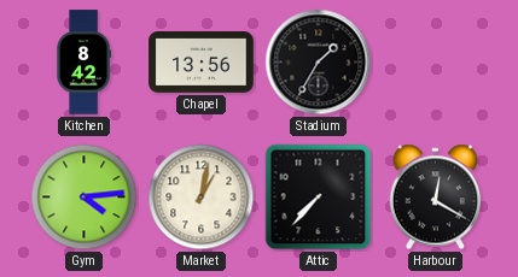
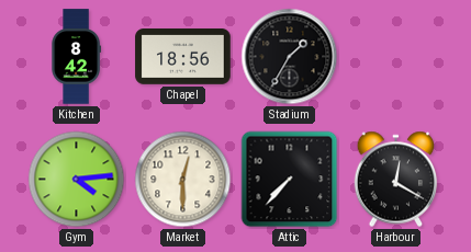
Chapel: 13:56 -> 18:56
Market: 1:02 -> 12:30
